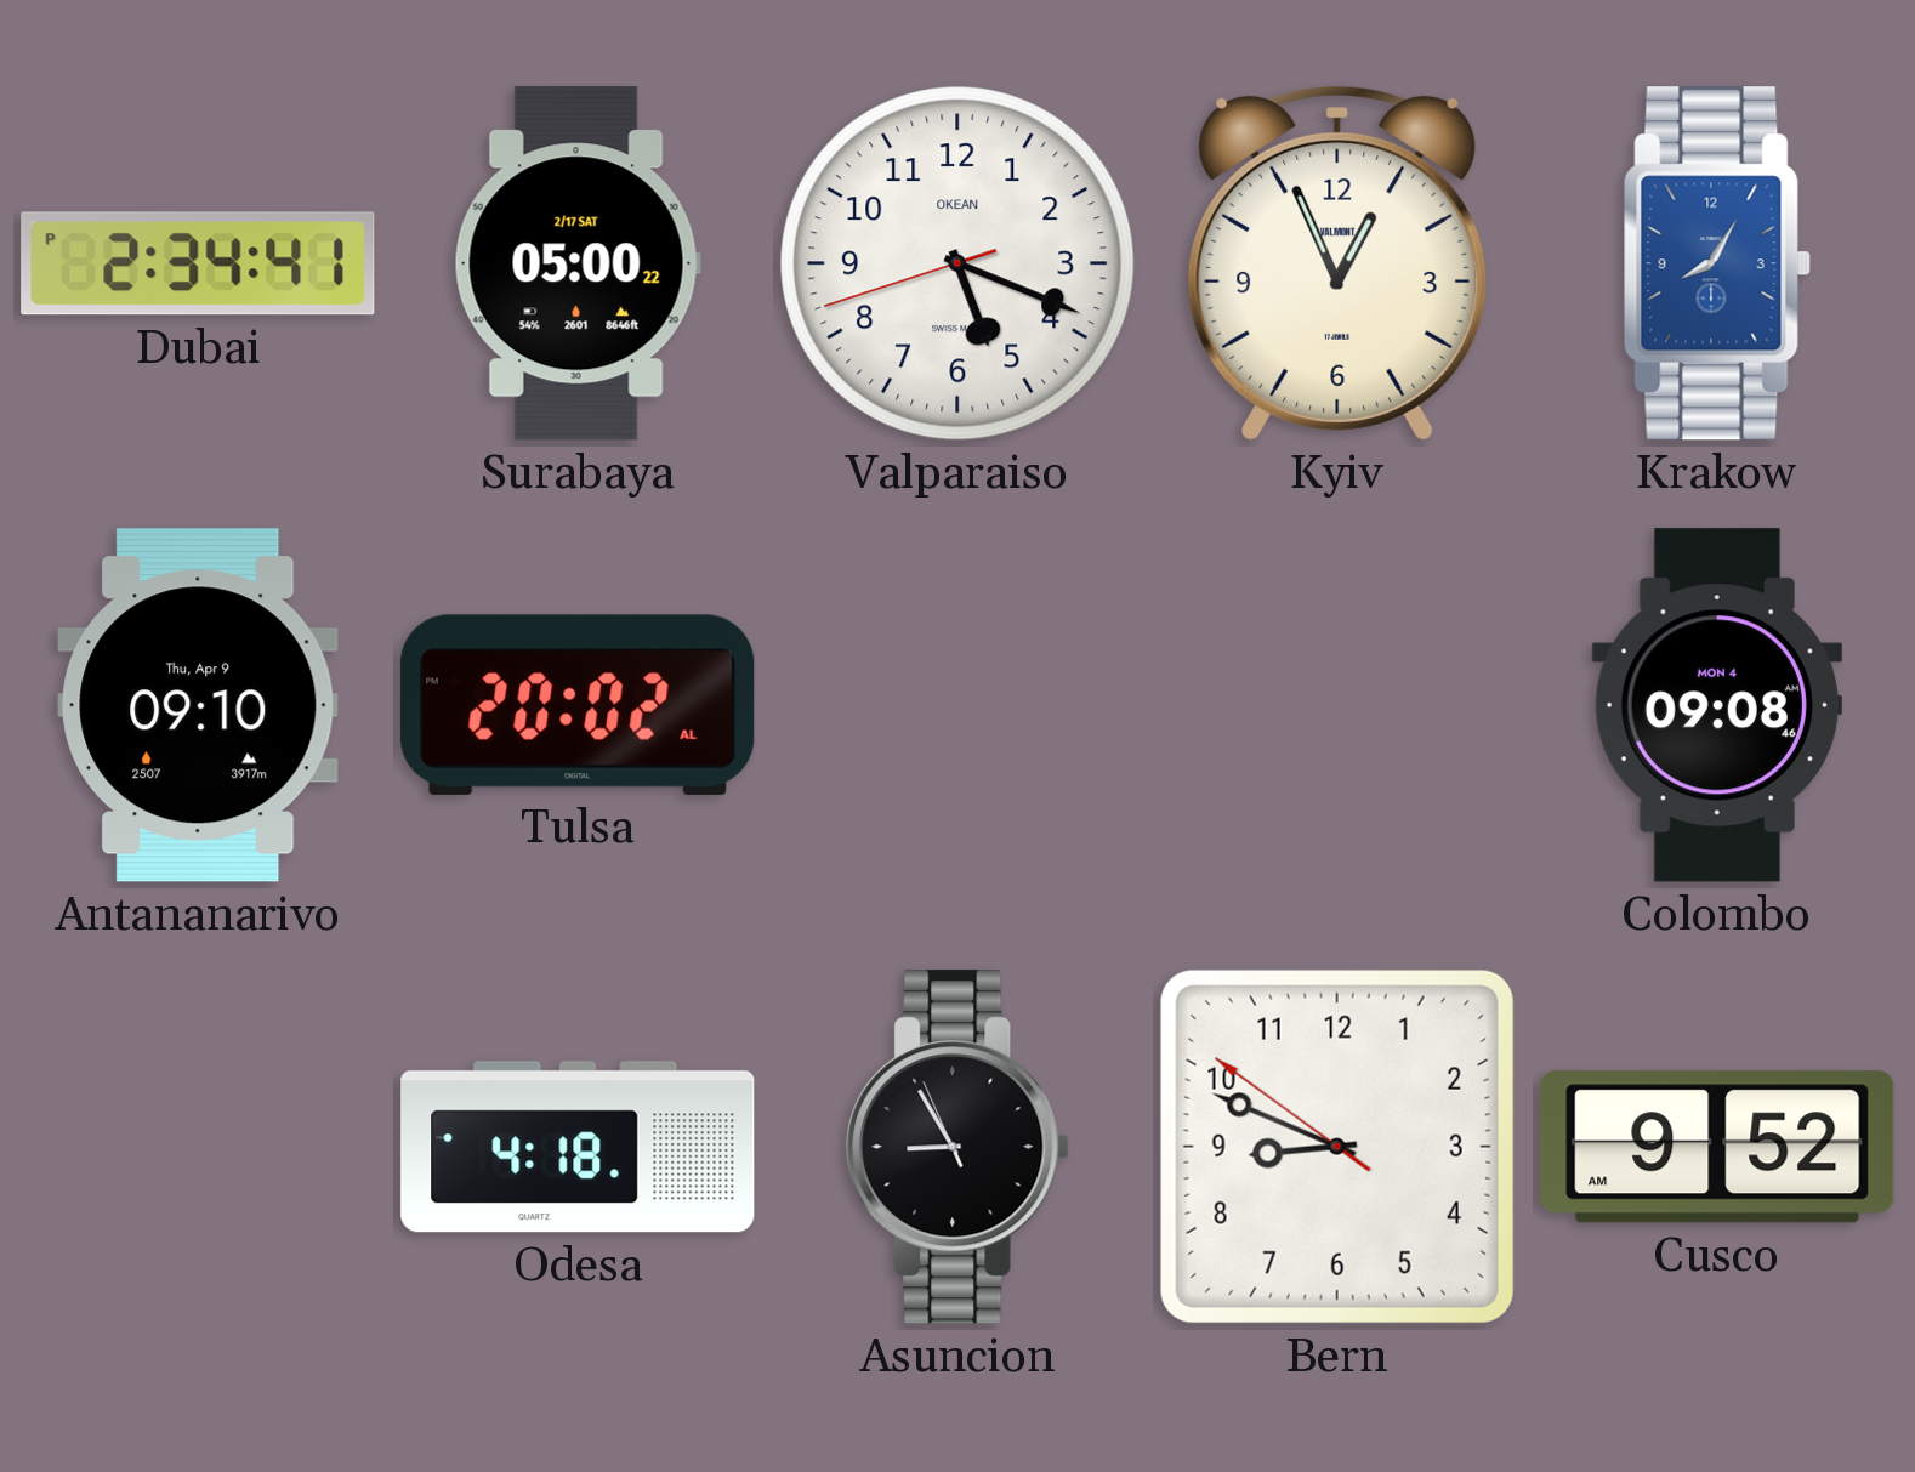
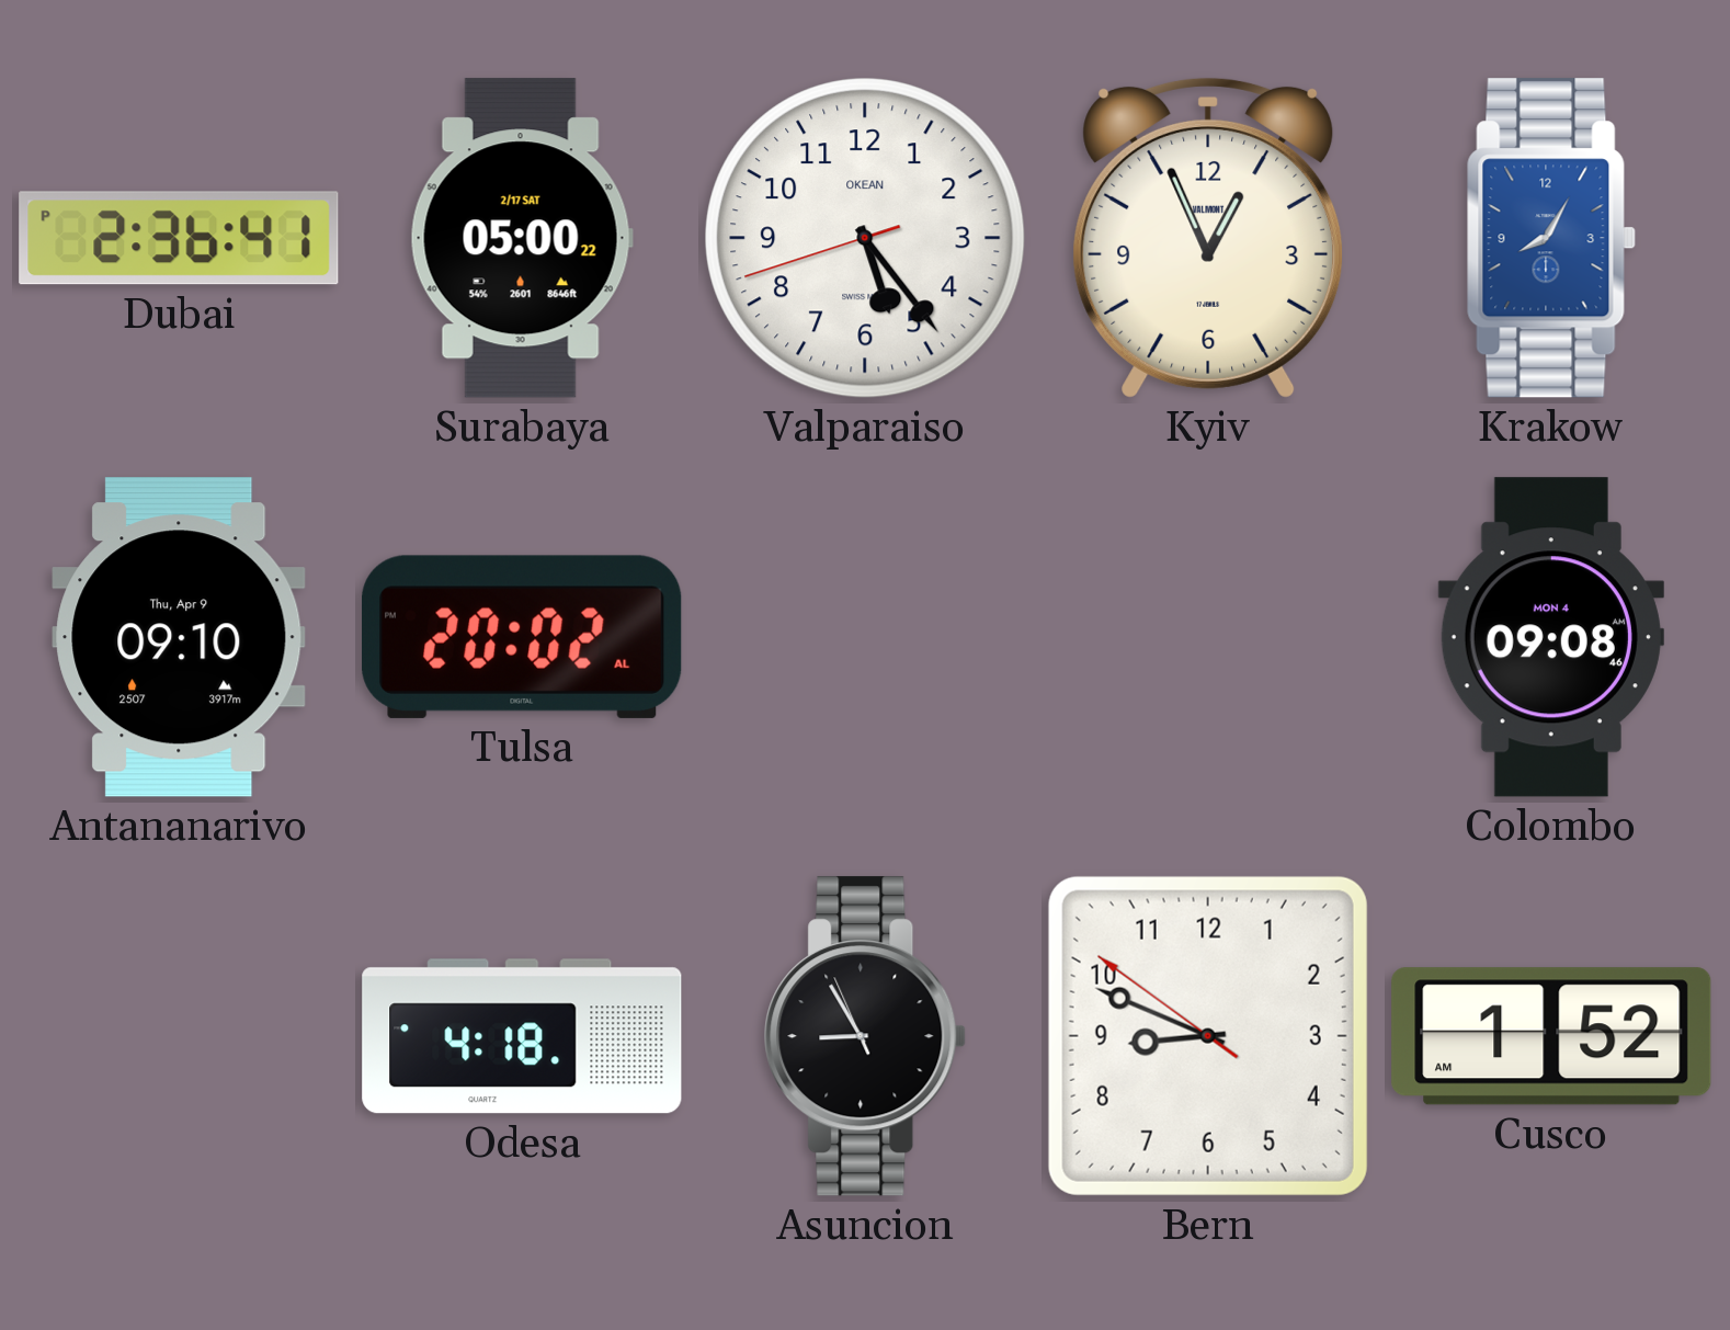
Dubai: 2:34 -> 2:36
Valparaiso: 5:18 -> 5:23
Cusco: 9:52 -> 1:52
